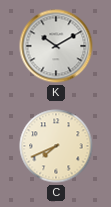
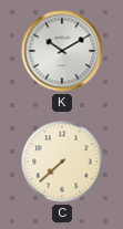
C: 7:41 -> 7:38
